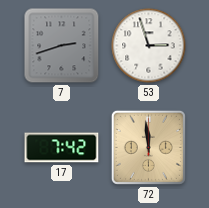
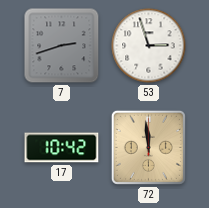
17: 7:42 -> 10:42
